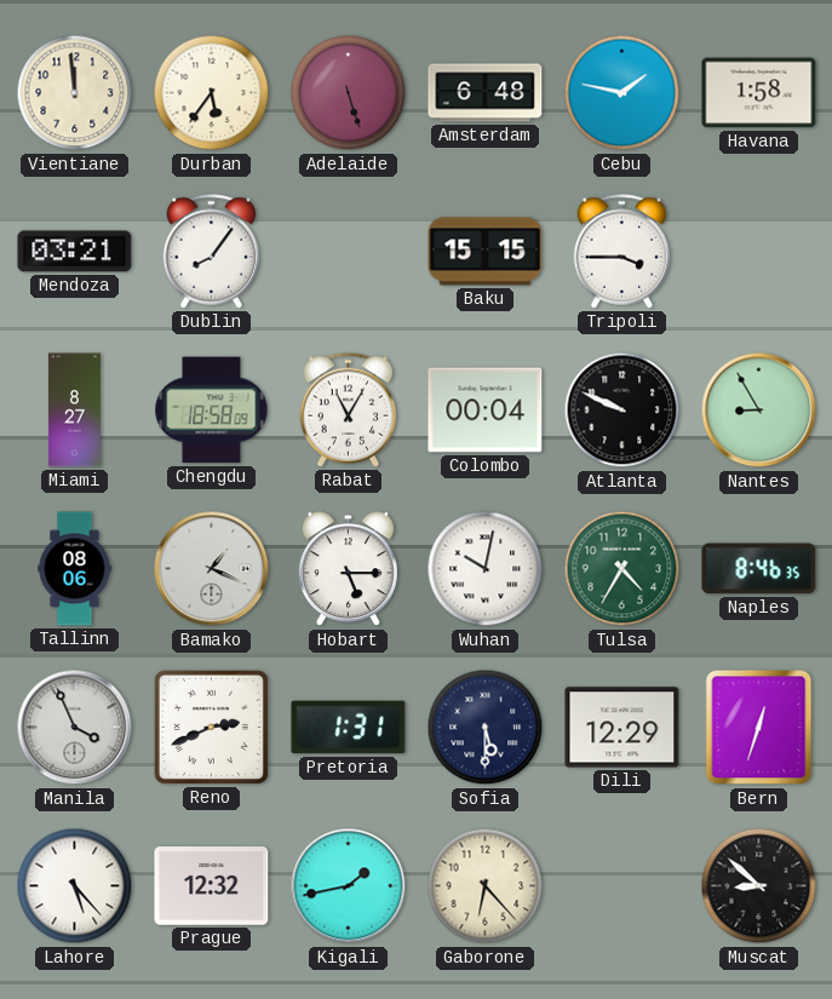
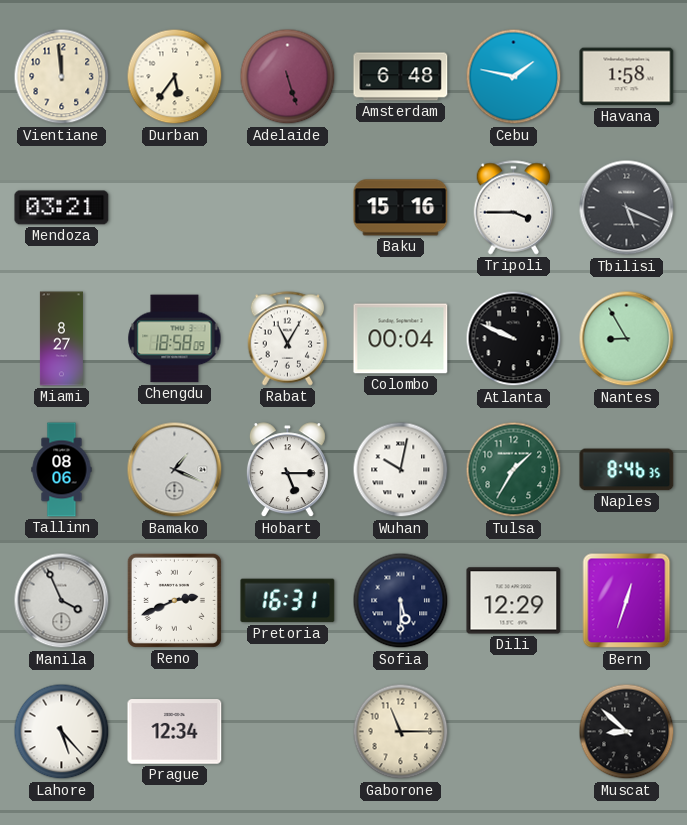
Dublin: 8:06 -> none
Baku: 15:15 -> 15:16
Tbilisi: none -> 5:19
Tulsa: 4:35 -> 1:35
Pretoria: 1:31 -> 16:31
Prague: 12:32 -> 12:34
Kigali: 1:43 -> none
Gaborone: 6:23 -> 11:15
